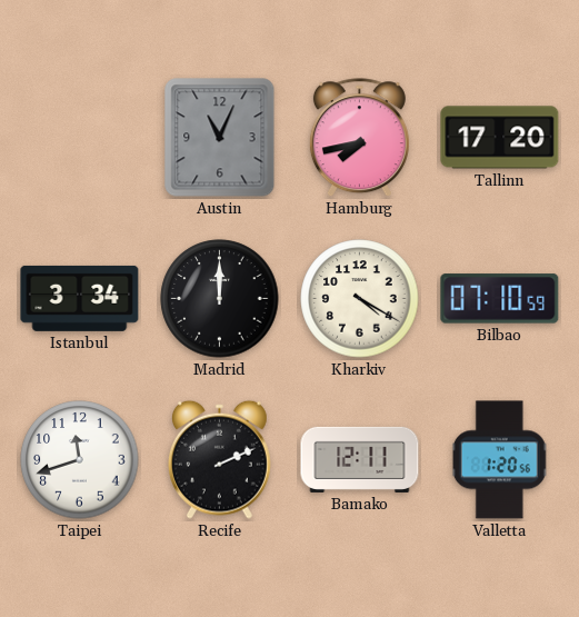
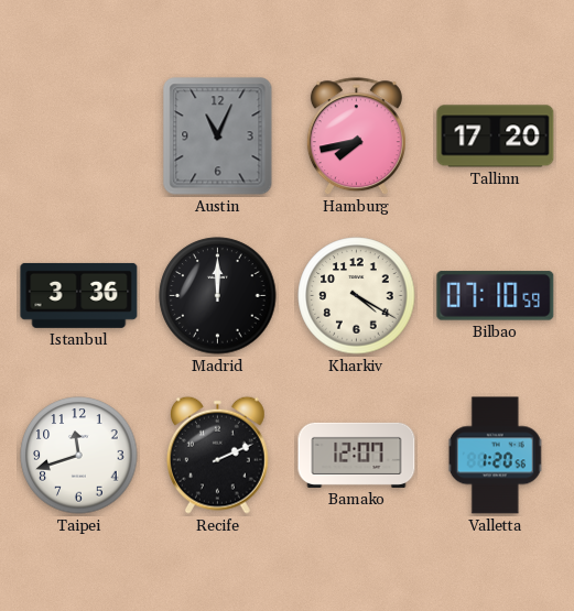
Istanbul: 3:34 -> 3:36
Bamako: 12:11 -> 12:07
